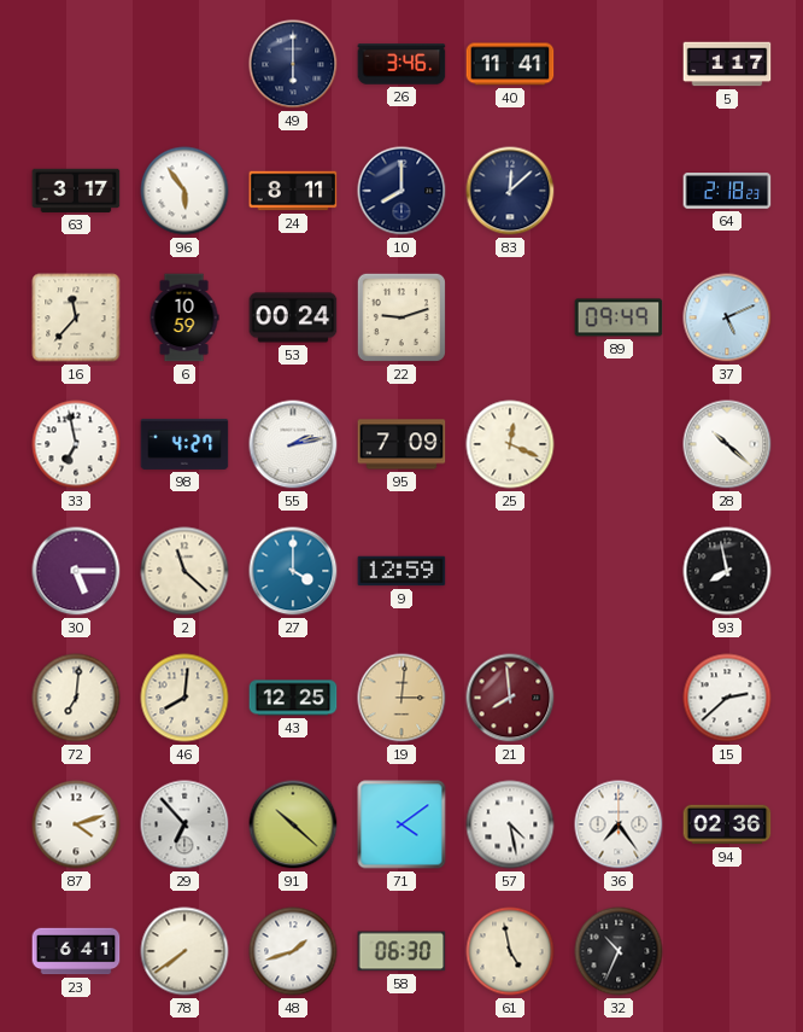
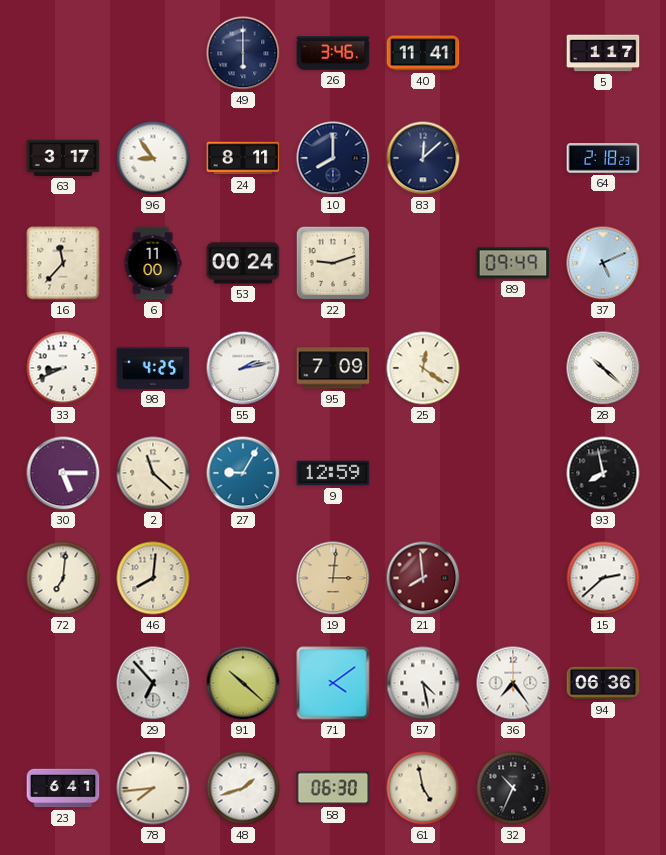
96: 5:54 -> 8:54
6: 10:59 -> 11:00
33: 6:58 -> 8:41
98: 4:27 -> 4:25
25: 12:19 -> 12:21
27: 4:00 -> 9:05
43: 12:25 -> none
87: 4:12 -> none
94: 02:36 -> 06:36
78: 7:39 -> 7:44
